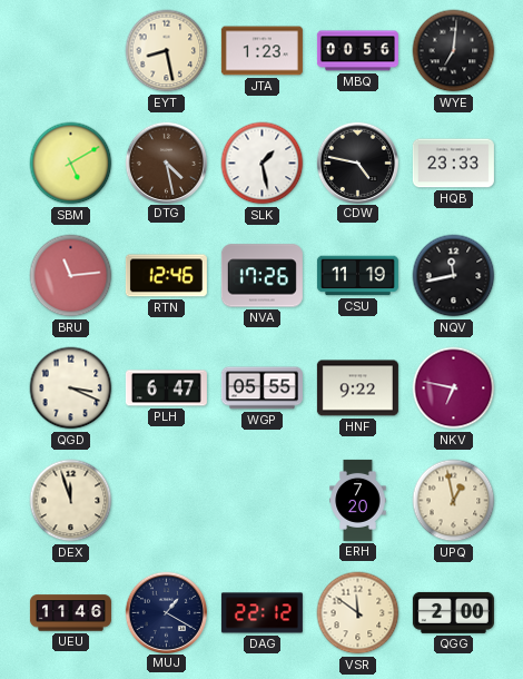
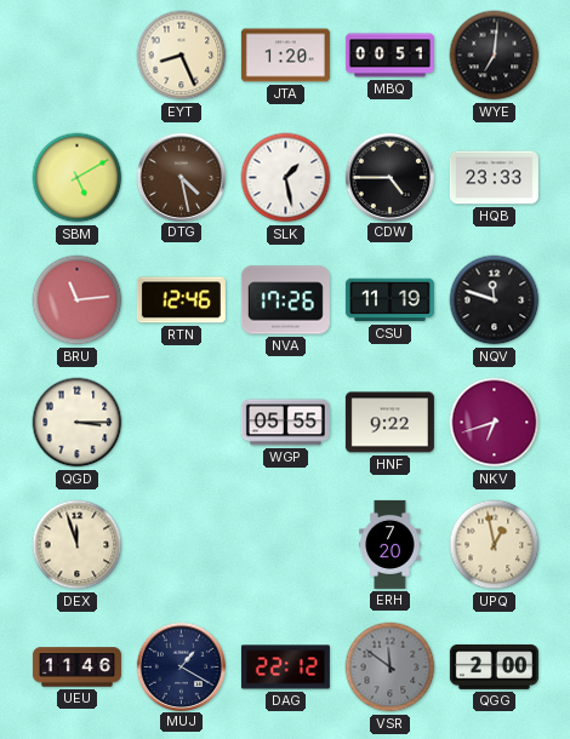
EYT: 8:28 -> 8:26
JTA: 1:23 -> 1:20
MBQ: 00:56 -> 00:51
CDW: 4:47 -> 4:45
NQV: 11:43 -> 11:48
QGD: 3:19 -> 3:15
PLH: 6:47 -> none
NKV: 6:47 -> 6:42
VSR dial: cream -> grey
